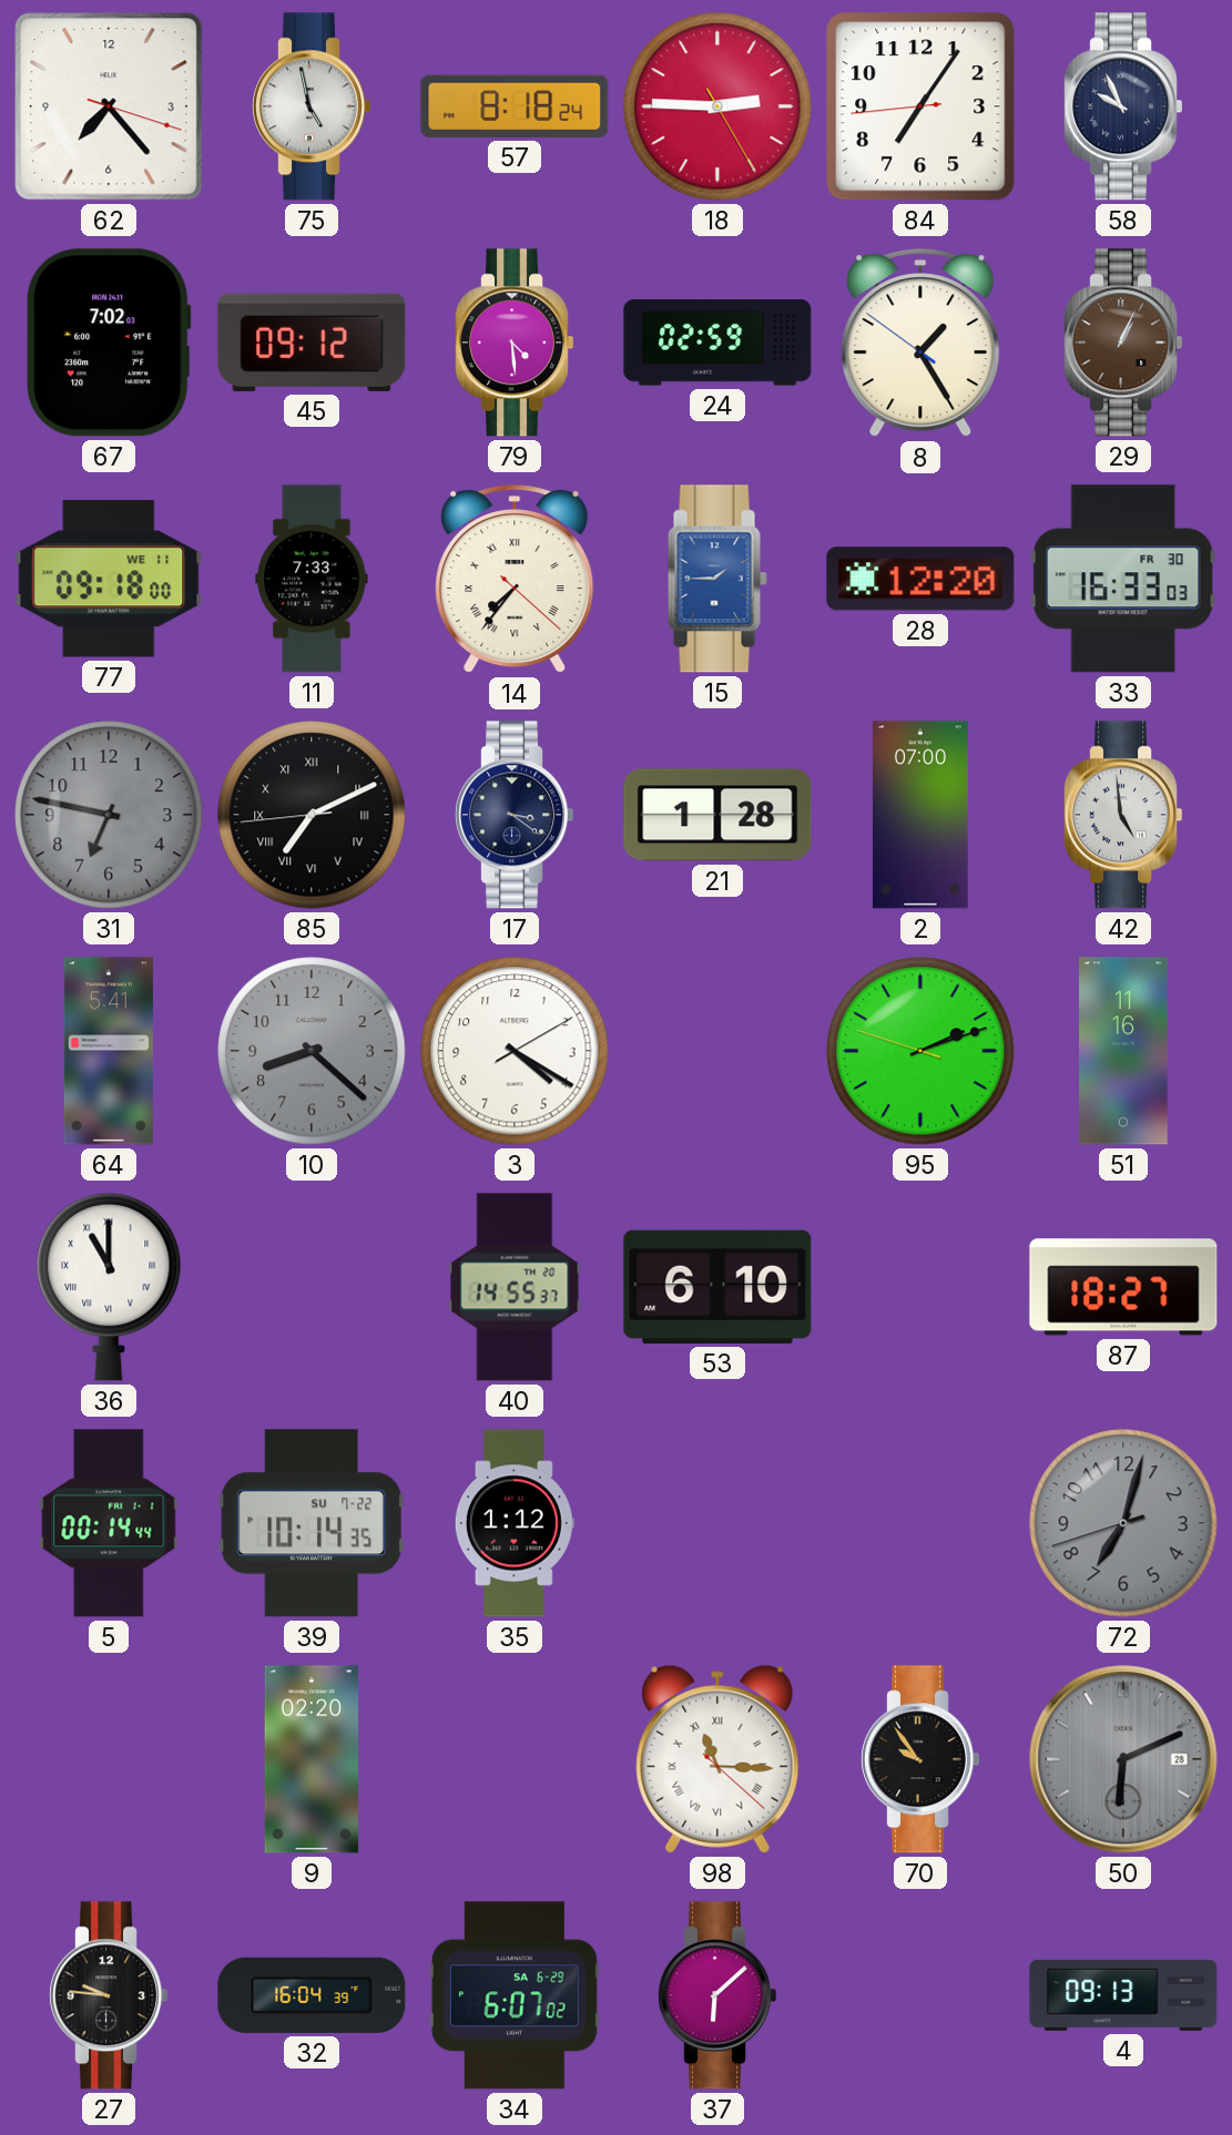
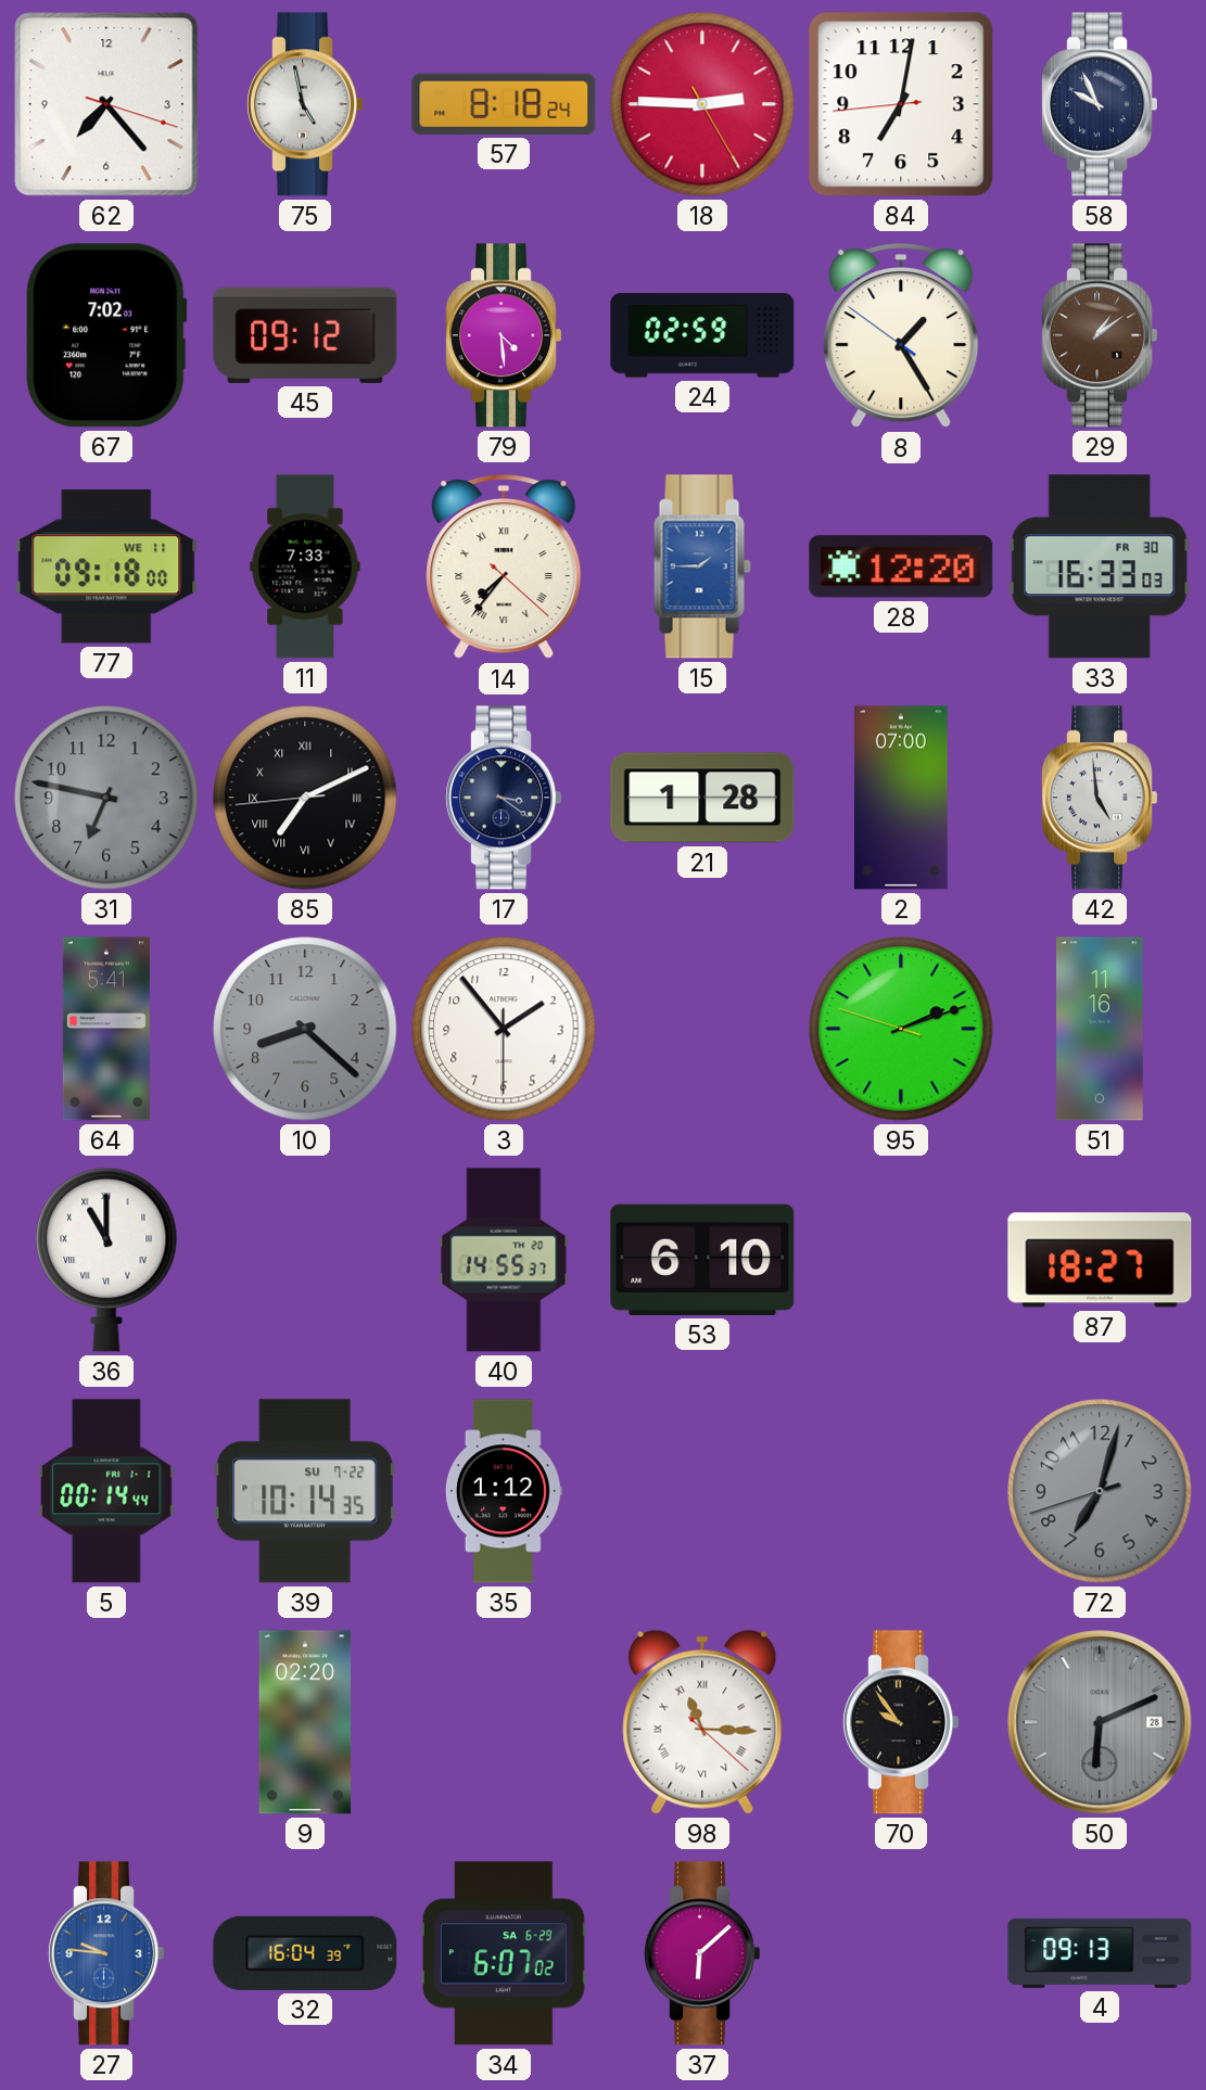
84: 7:05 -> 7:01
29: 1:04 -> 1:09
3: 4:20 -> 1:53
27 dial: black -> blue
